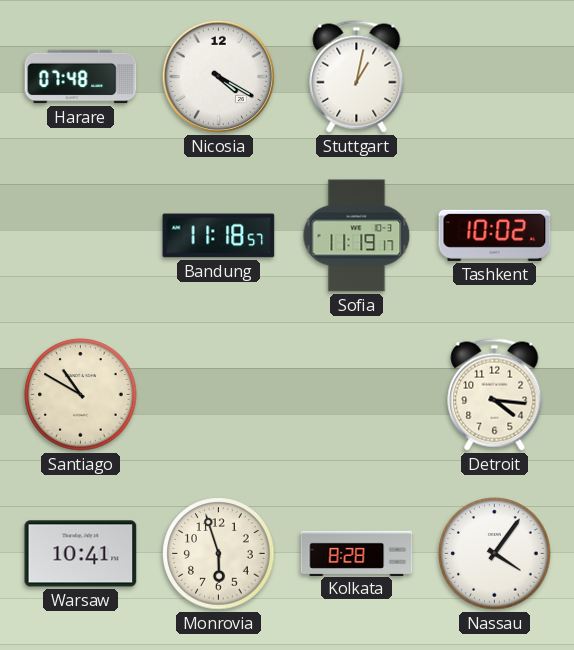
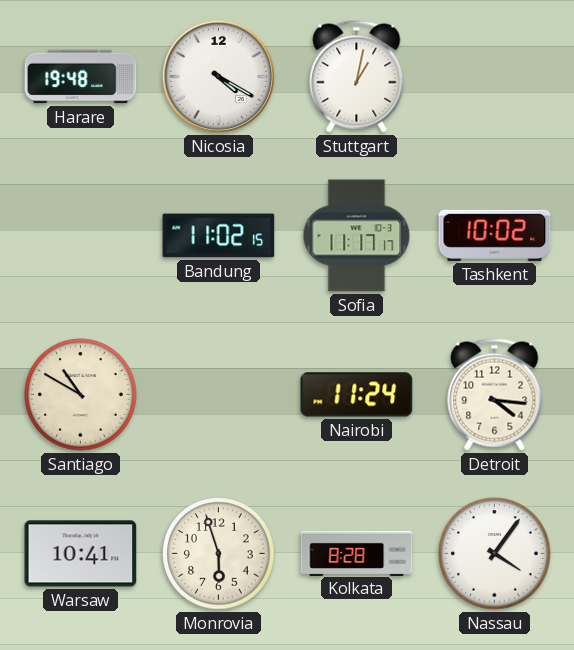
Harare: 07:48 -> 19:48
Bandung: 11:18 -> 11:02
Sofia: 11:19 -> 11:17
Nairobi: none -> 11:24
